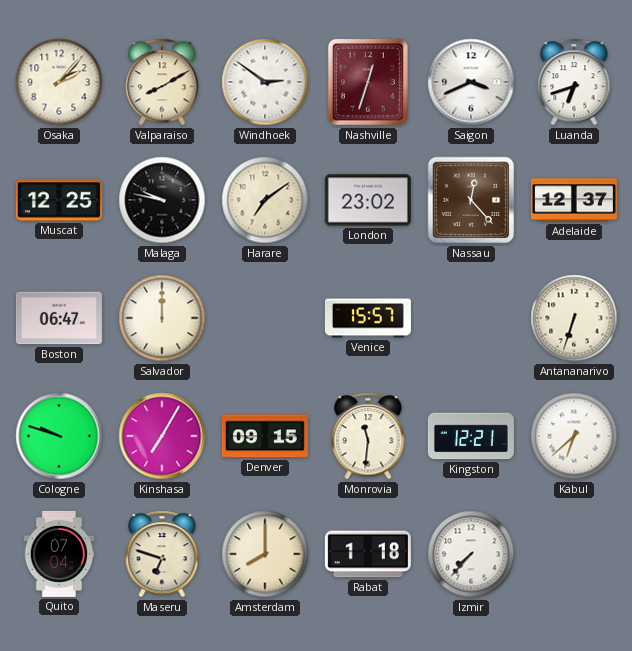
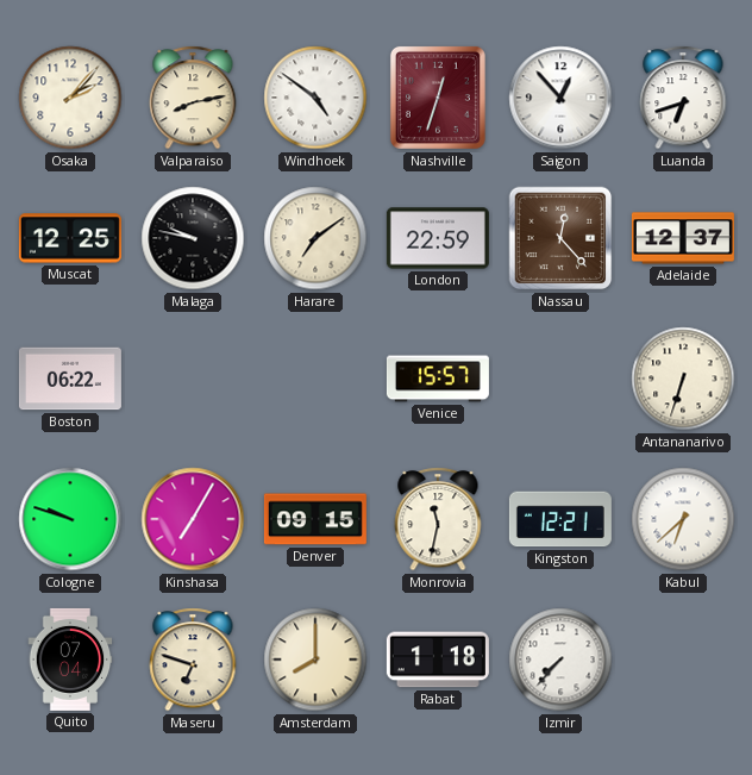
Valparaiso: 8:10 -> 8:13
Windhoek: 2:51 -> 4:51
Saigon: 3:41 -> 12:53
London: 23:02 -> 22:59
Boston: 06:47 -> 06:22
Salvador: 12:00 -> none
Monrovia: 11:31 -> 11:32
